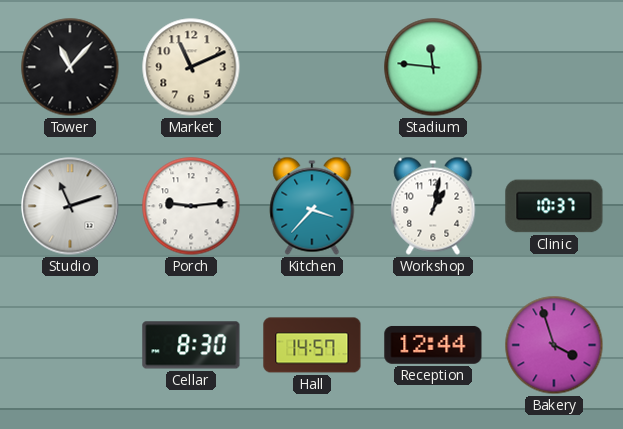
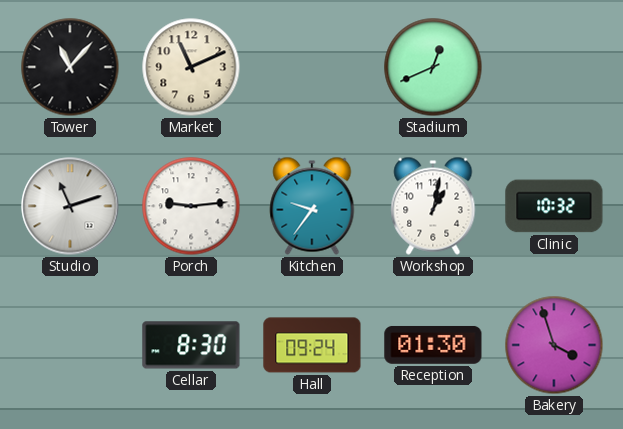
Stadium: 11:46 -> 12:41
Kitchen: 3:37 -> 9:36
Clinic: 10:37 -> 10:32
Hall: 14:57 -> 09:24
Reception: 12:44 -> 01:30
